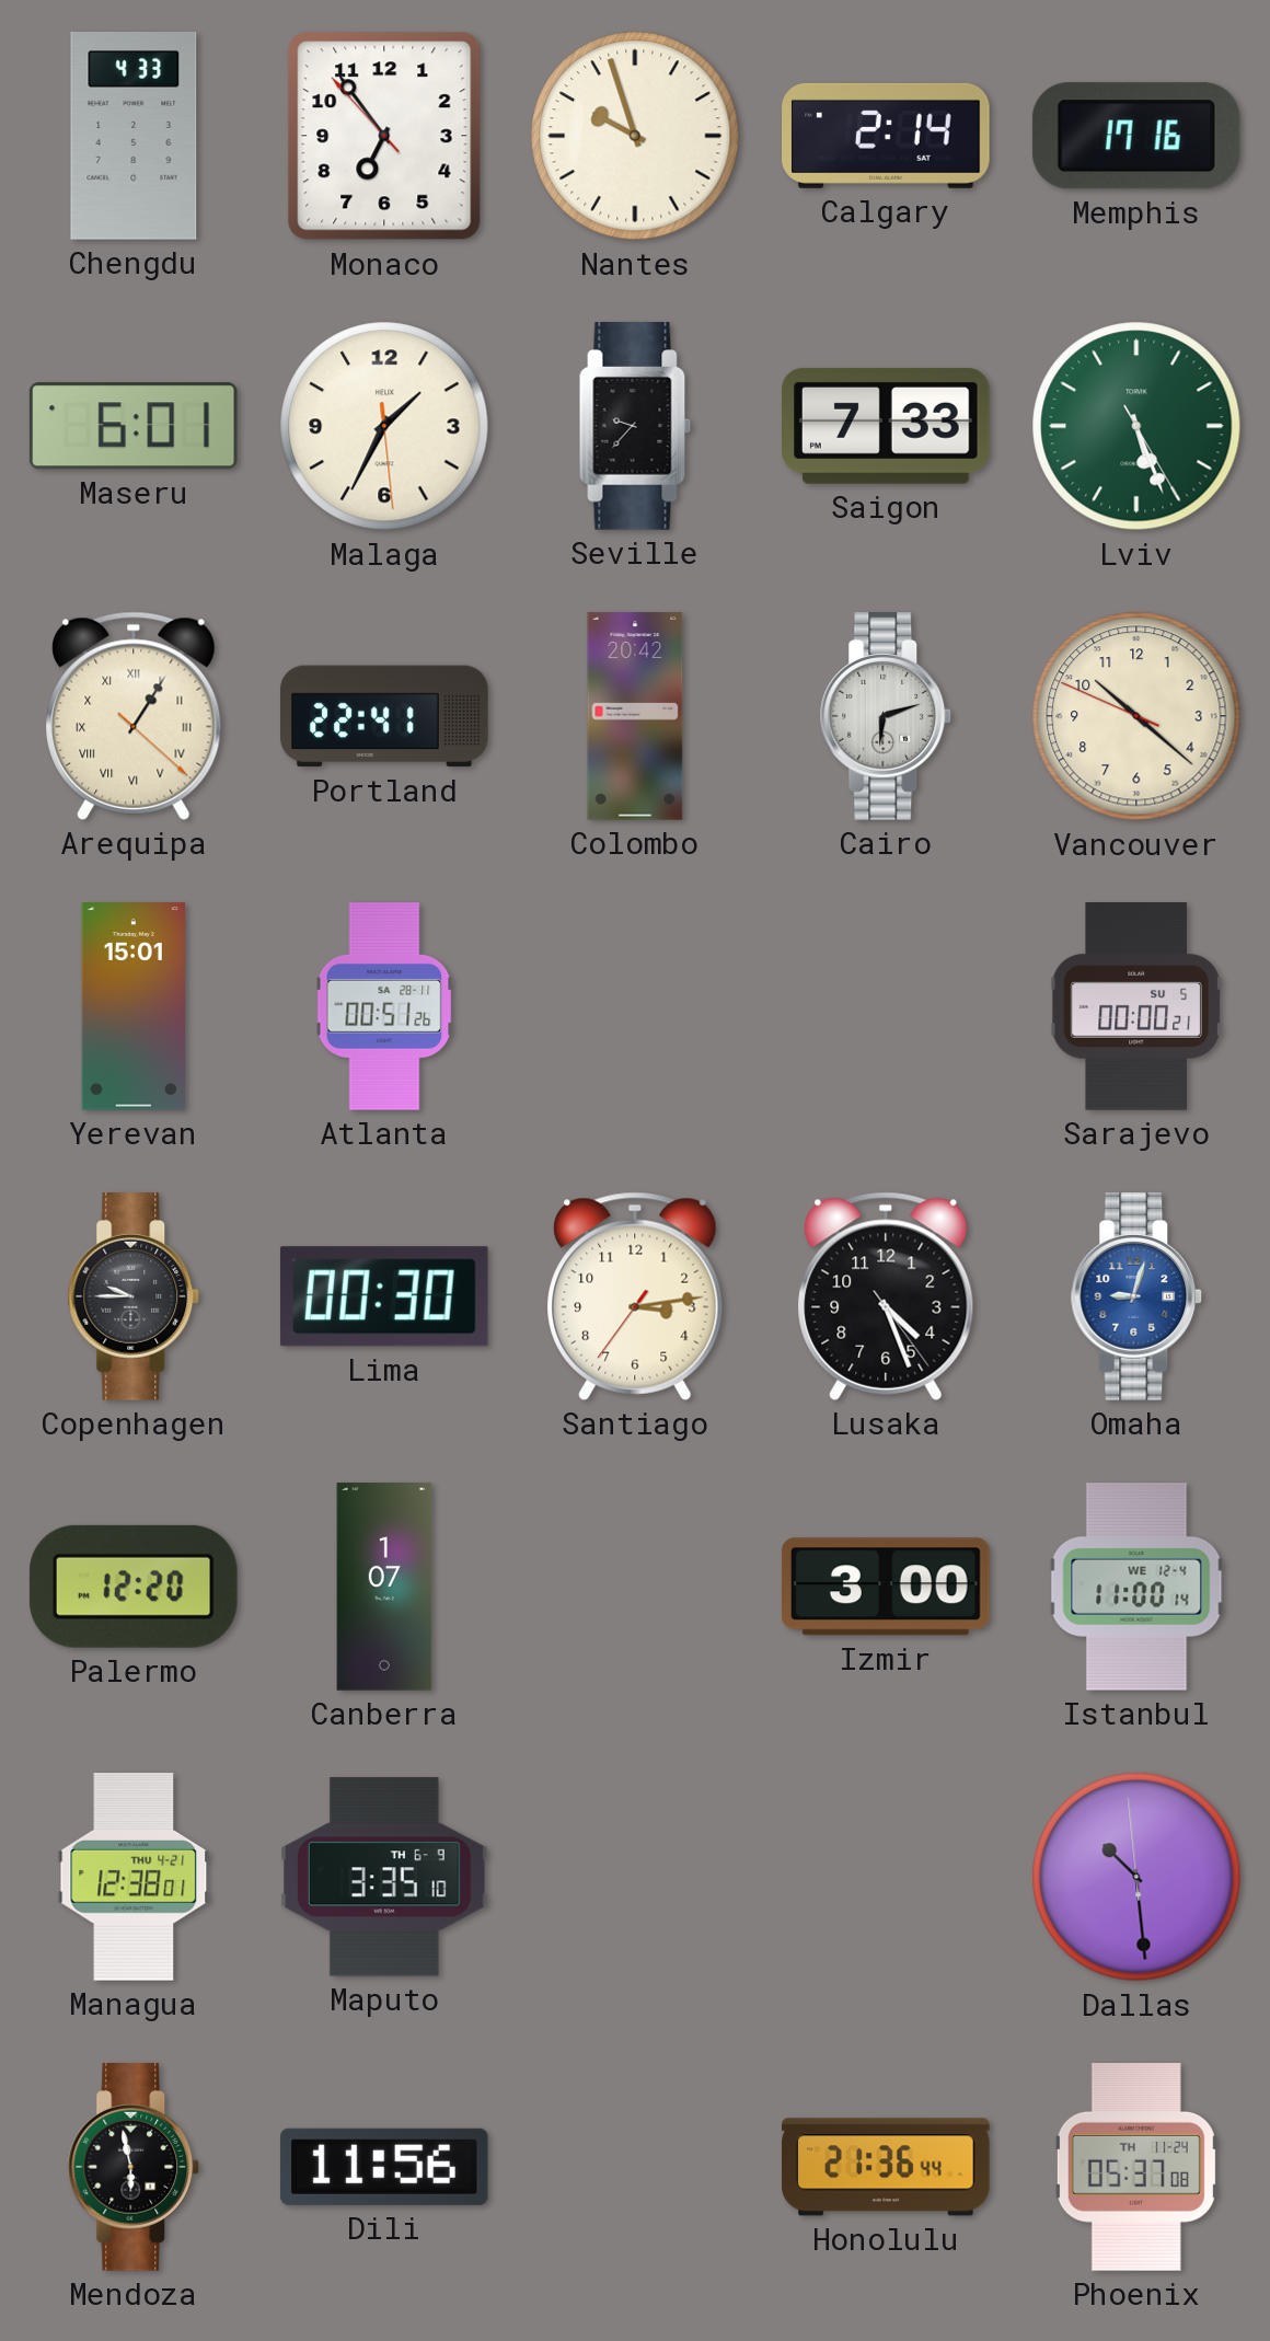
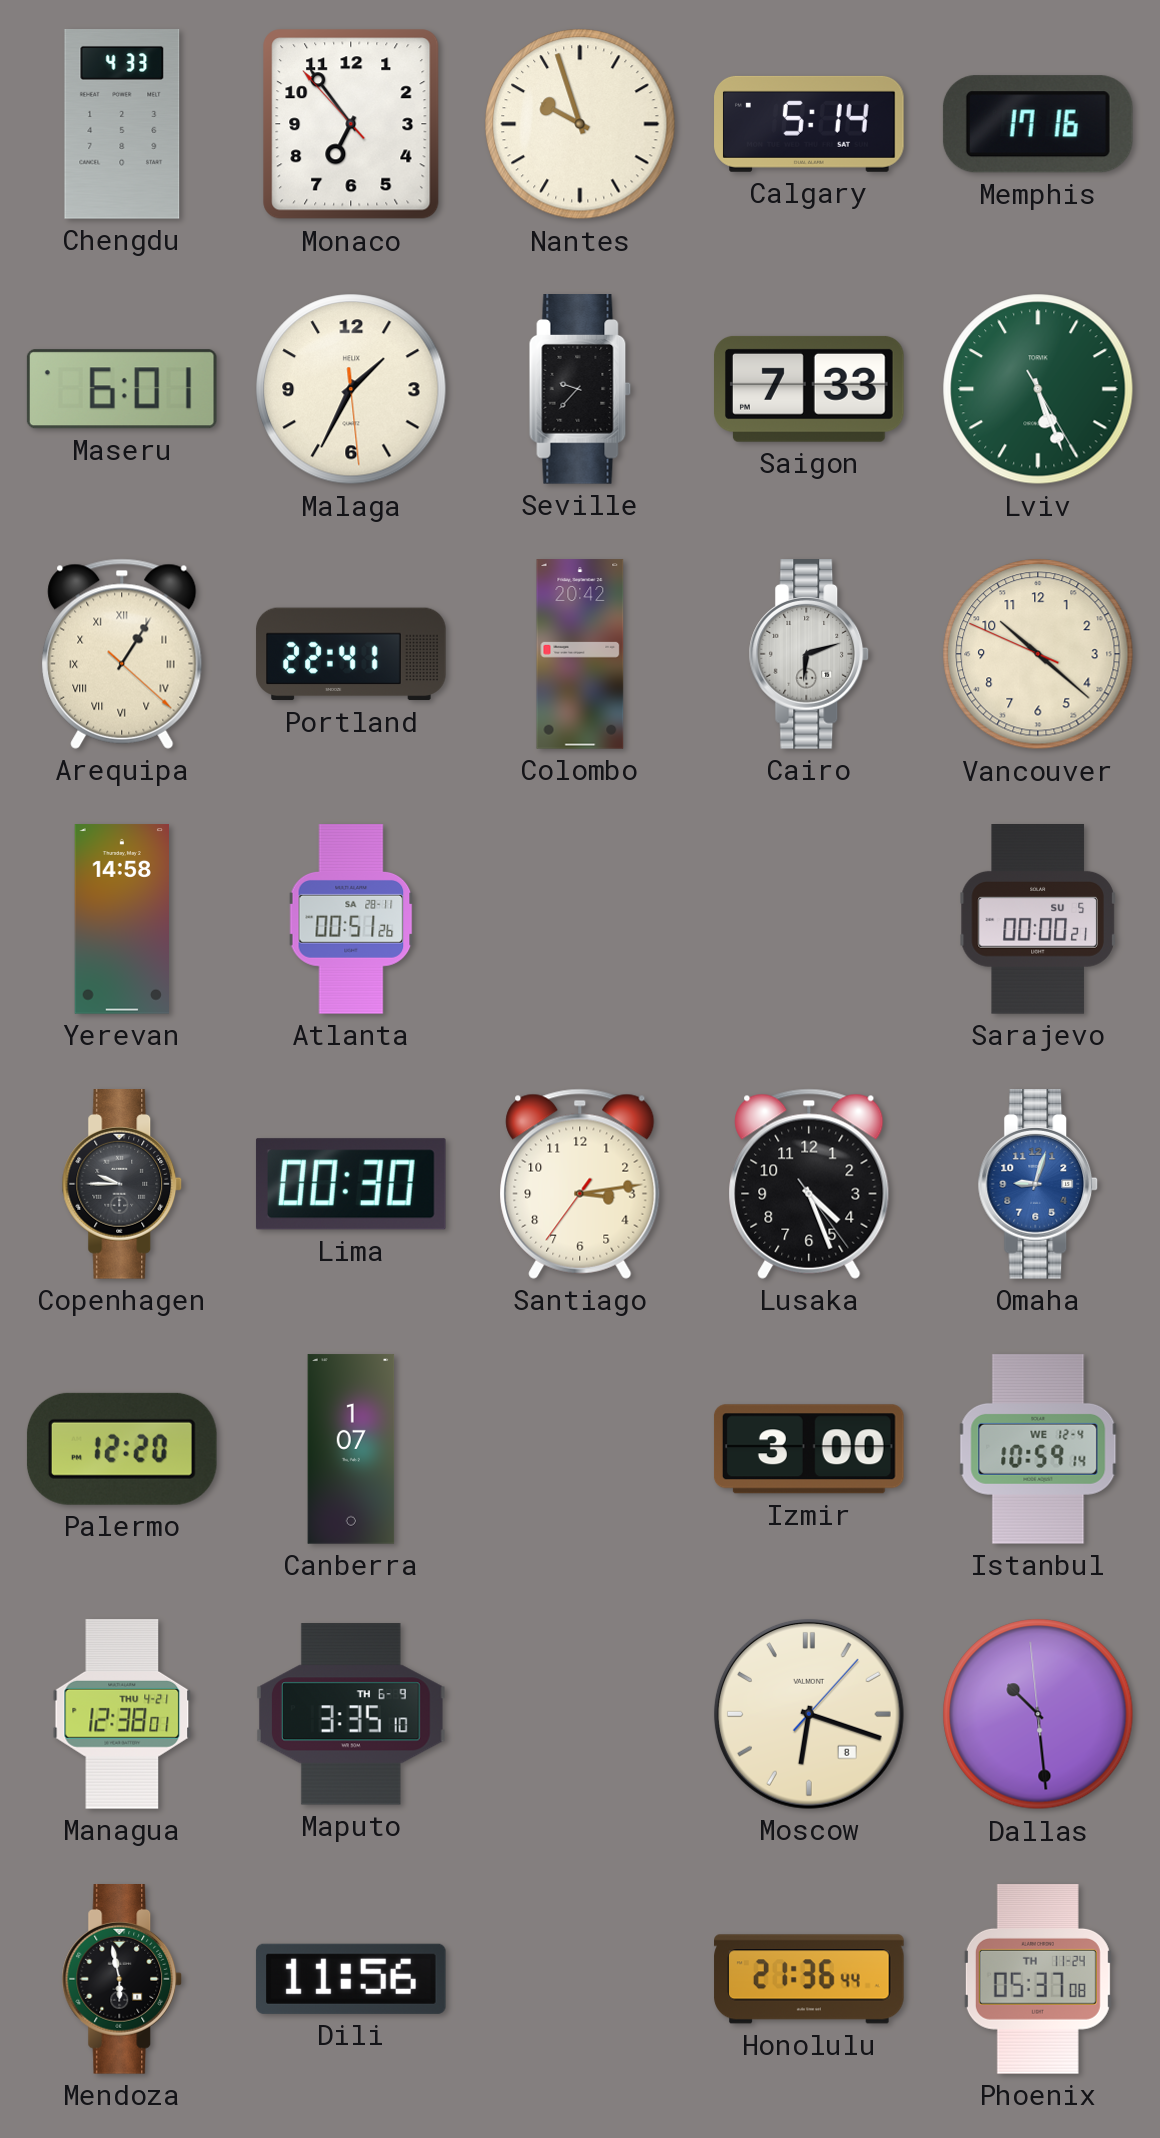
Calgary: 2:14 -> 5:14
Yerevan: 15:01 -> 14:58
Istanbul: 11:00 -> 10:59
Moscow: none -> 6:18
